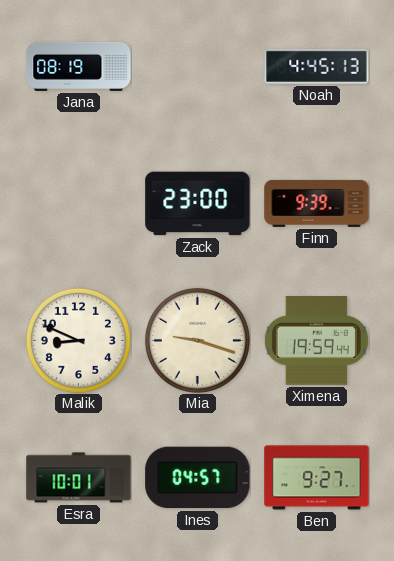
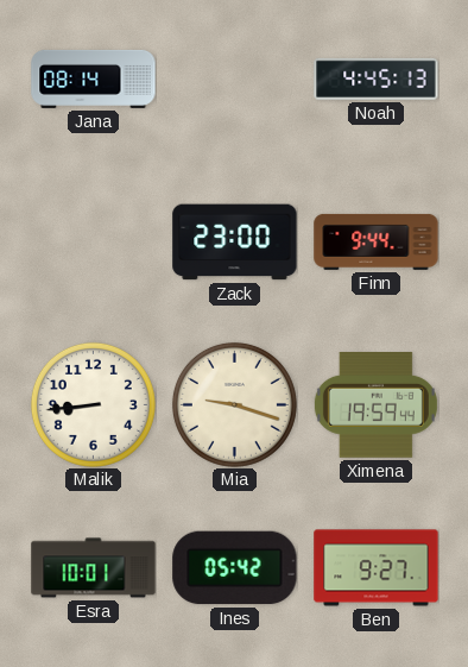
Jana: 08:19 -> 08:14
Finn: 9:39 -> 9:44
Malik: 8:49 -> 8:44
Ines: 04:57 -> 05:42
